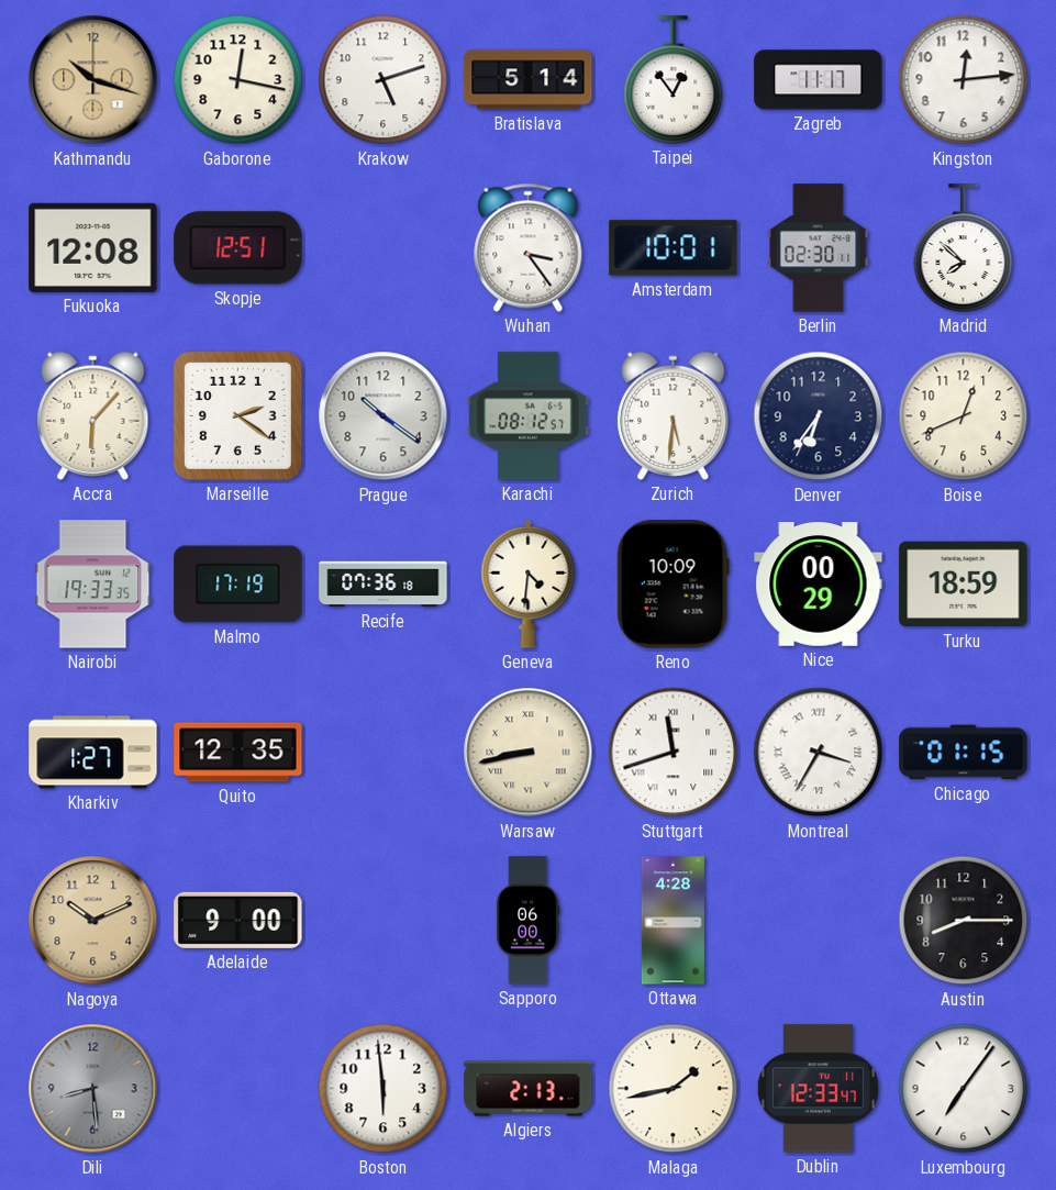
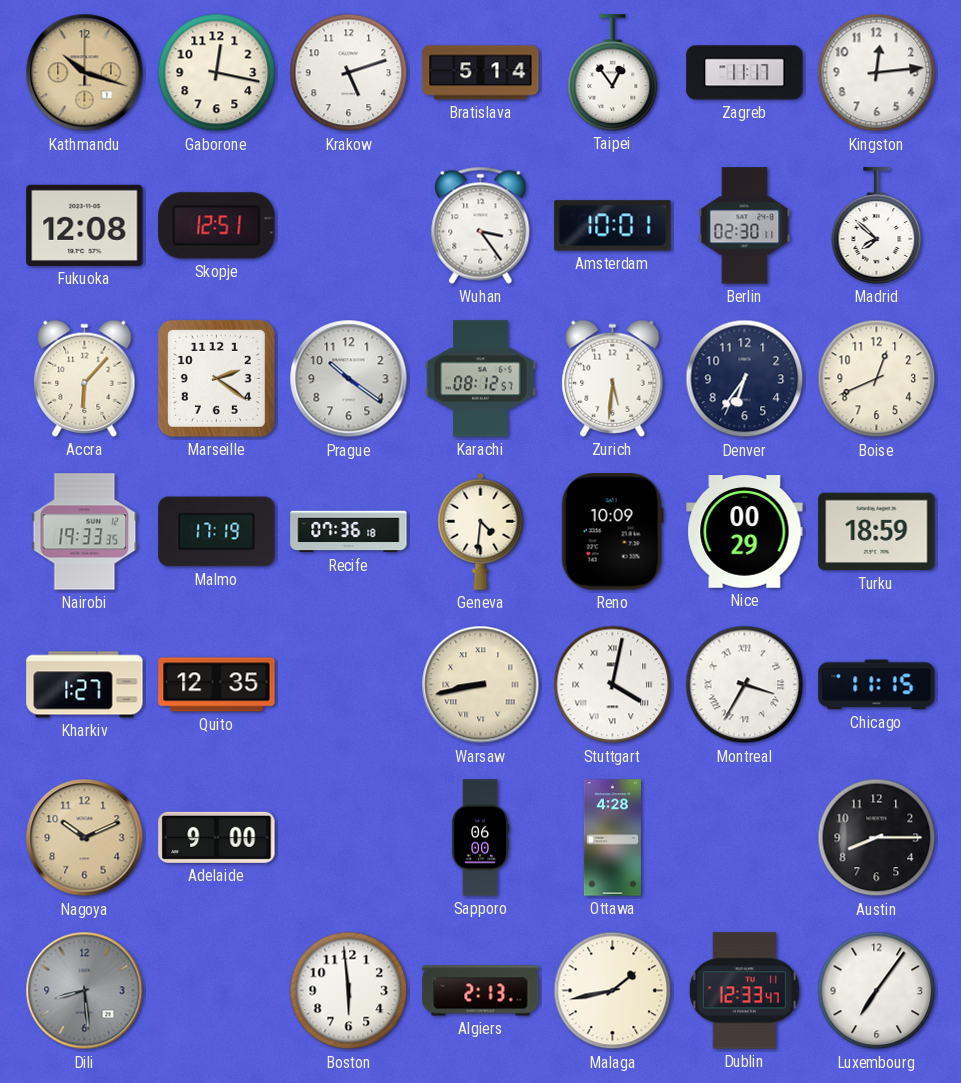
Stuttgart: 11:42 -> 4:02
Chicago: 01:15 -> 11:15
